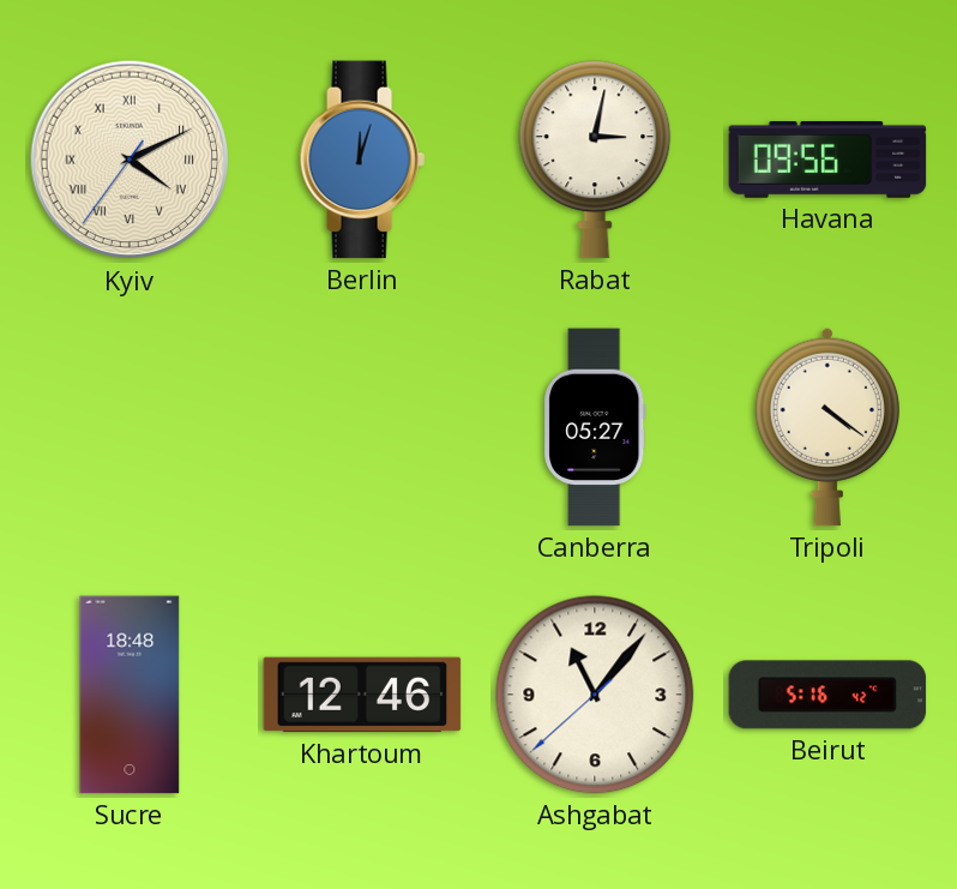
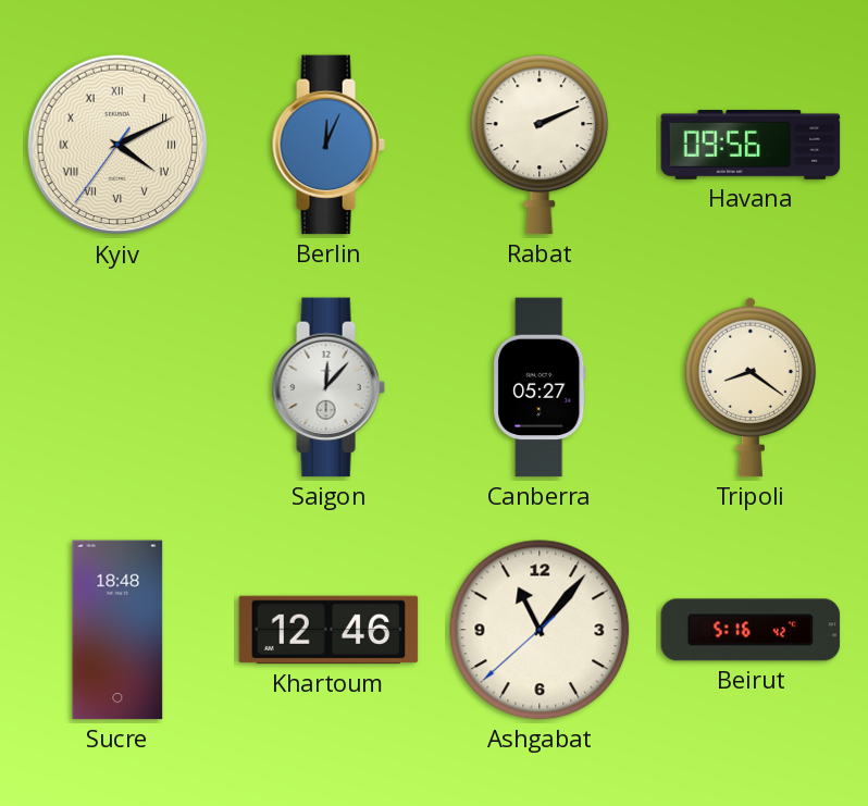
Berlin: 12:03 -> 12:04
Rabat: 3:02 -> 2:11
Saigon: none -> 12:07
Tripoli: 4:21 -> 8:21
